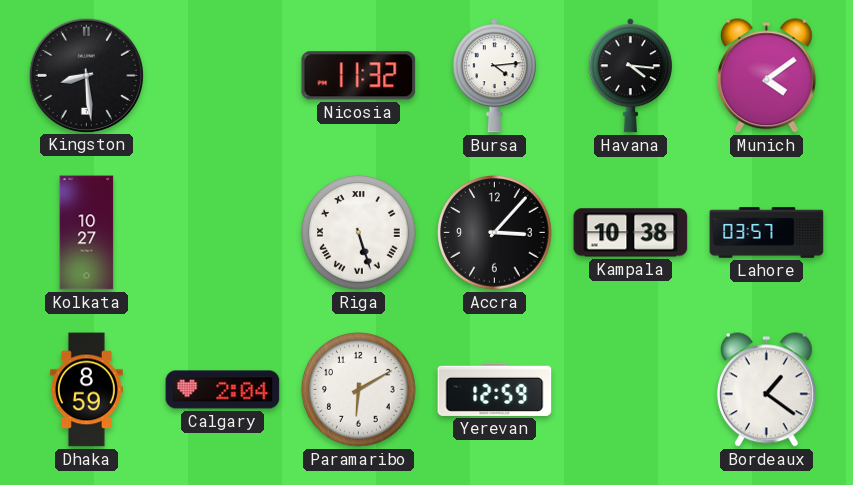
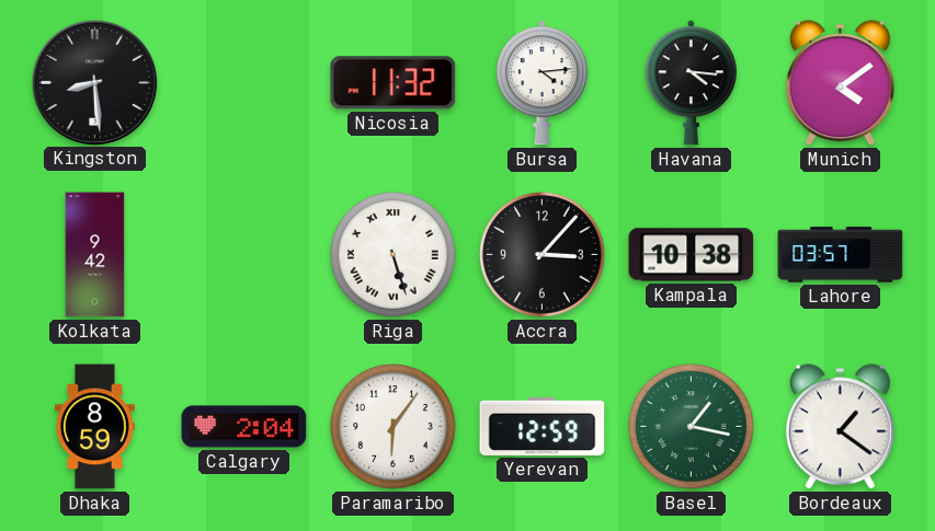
Kolkata: 10:27 -> 9:42
Paramaribo: 6:10 -> 6:06
Basel: none -> 1:17
